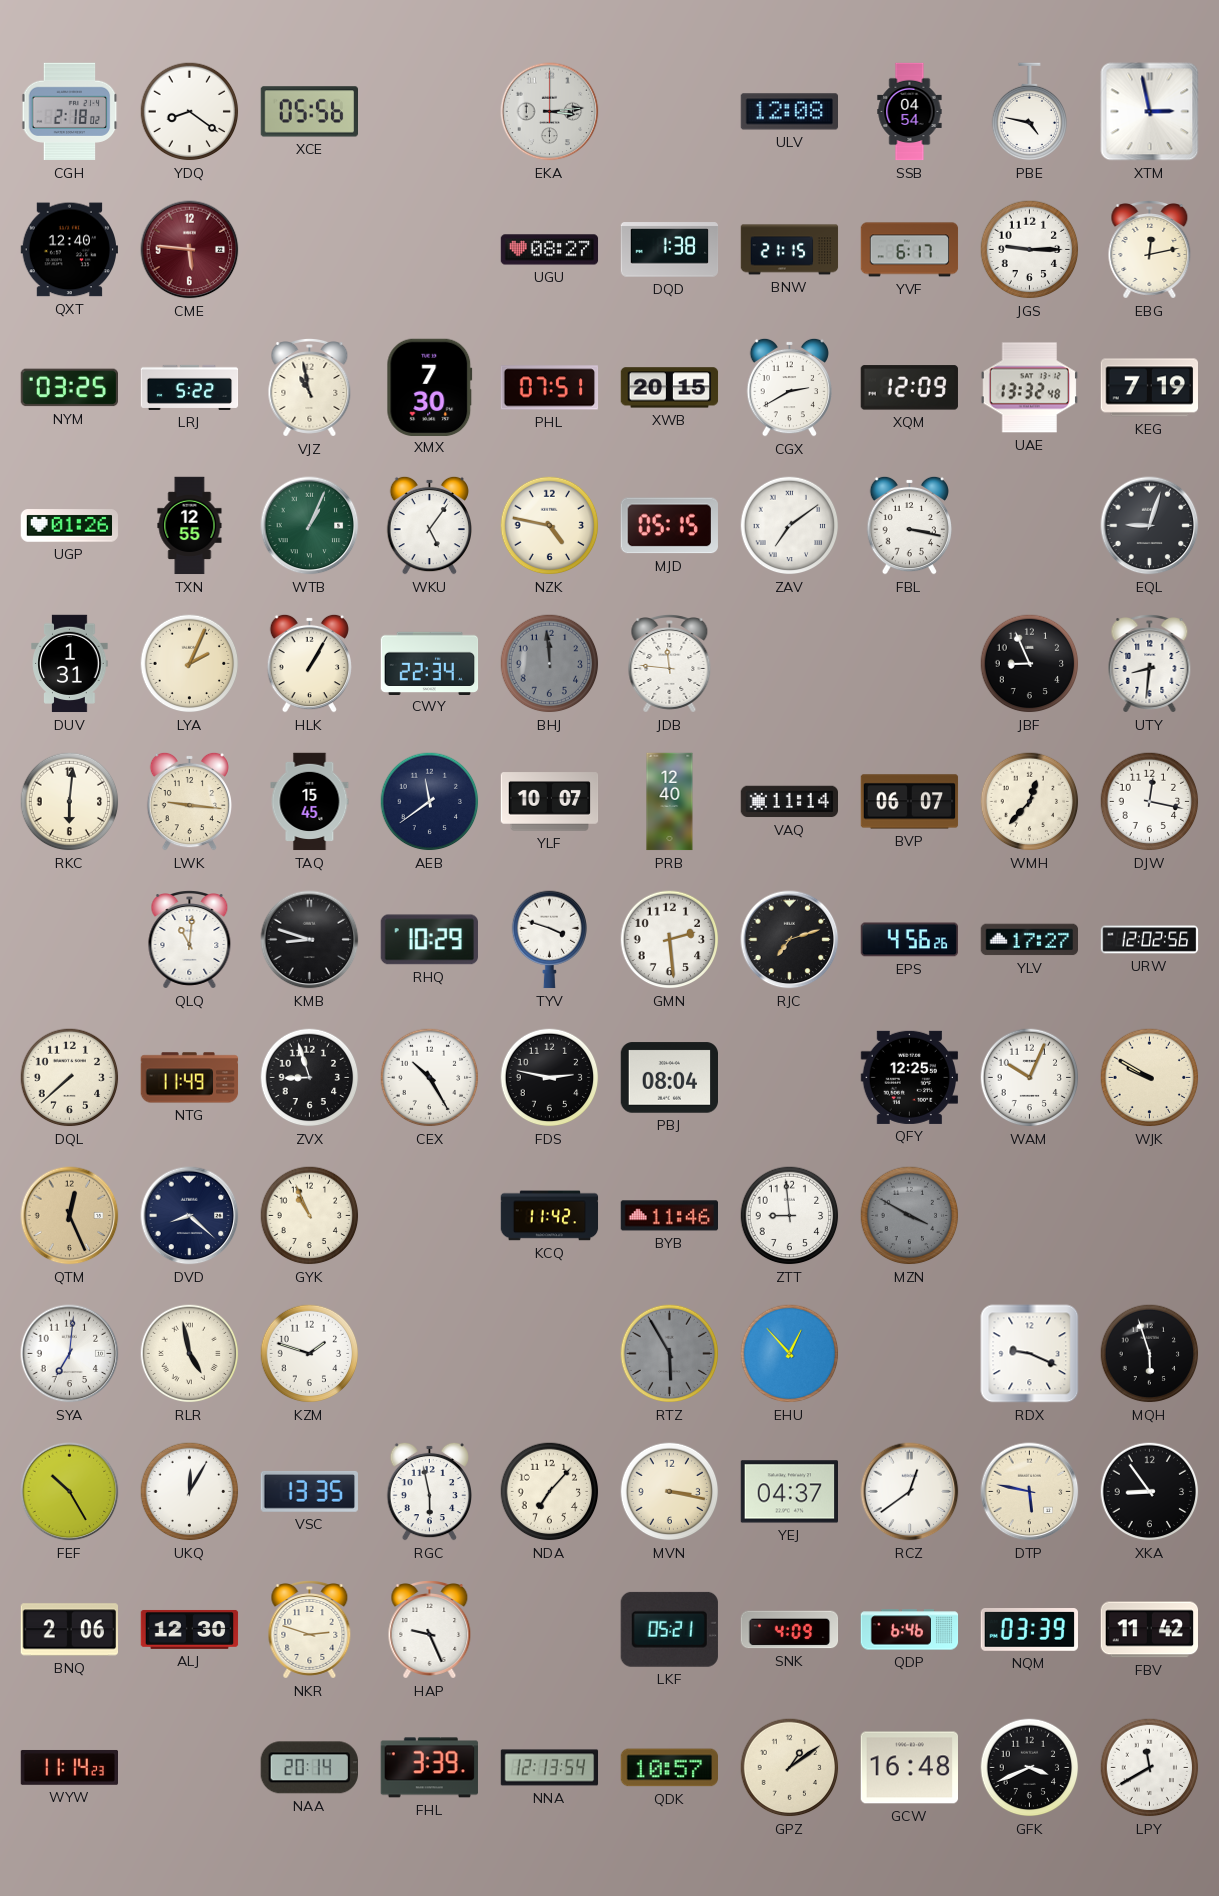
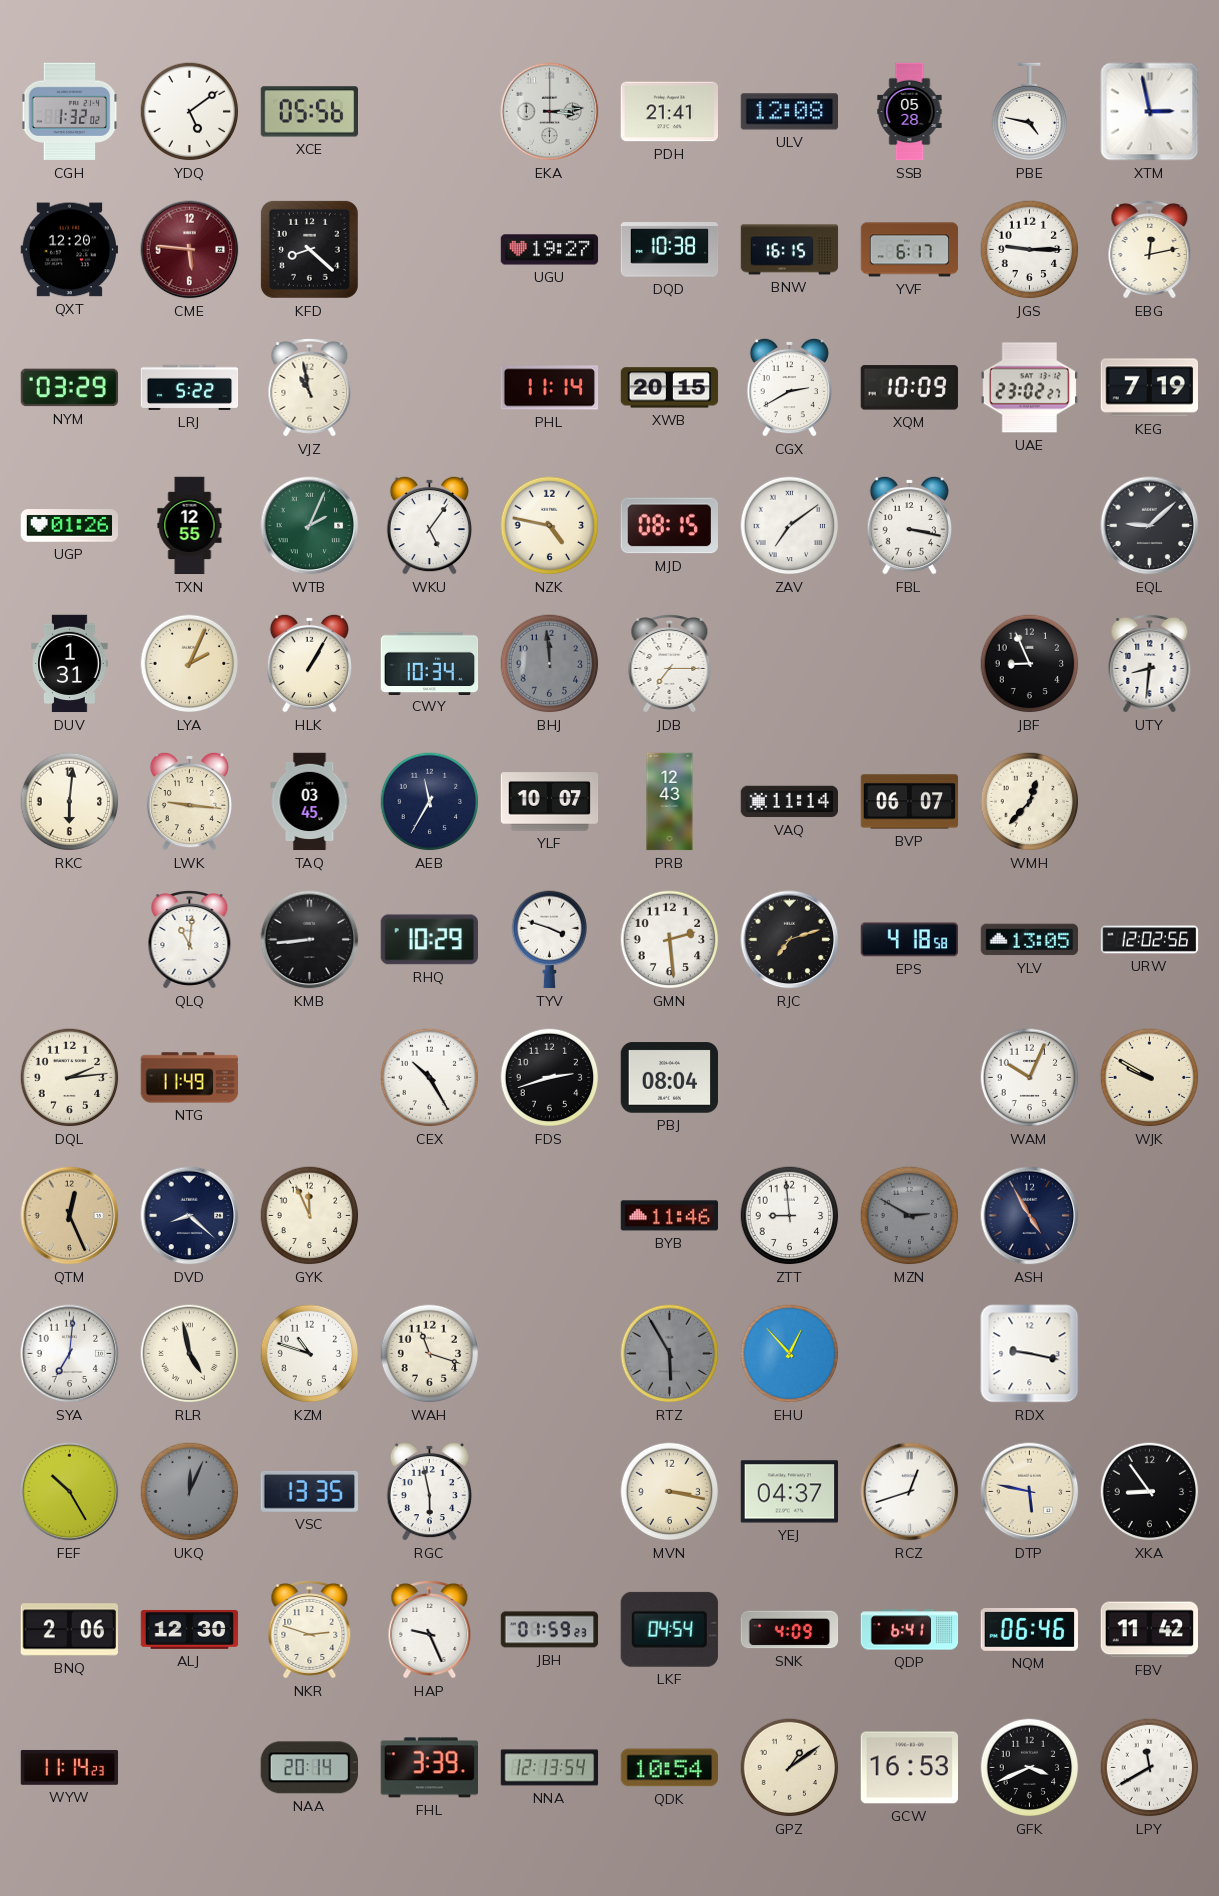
CGH: 2:18 -> 1:32
YDQ: 8:21 -> 5:09
PDH: none -> 21:41
SSB: 04:54 -> 05:28
QXT: 12:40 -> 12:20
KFD: none -> 8:22
UGU: 08:27 -> 19:27
DQD: 1:38 -> 10:38
BNW: 21:15 -> 16:15
NYM: 03:25 -> 03:29
XMX: 7:30 -> none
PHL: 07:51 -> 11:14
XQM: 12:09 -> 10:09
UAE: 13:32 -> 23:02
WTB: 1:04 -> 2:04
MJD: 05:15 -> 08:15
EQL: 9:03 -> 9:08
CWY: 22:34 -> 10:34
JDB: 11:46 -> 7:15
TAQ: 15:45 -> 03:45
AEB: 11:39 -> 11:35
PRB: 12:40 -> 12:43
DJW: 12:17 -> none
KMB: 8:48 -> 8:44
EPS: 4:56 -> 4:18
YLV: 17:27 -> 13:05
DQL: 7:38 -> 2:14
ZVX: 8:57 -> none
FDS: 2:47 -> 2:42
QFY: 12:25 -> none
GYK: 10:56 -> 11:56
KCQ: 11:42 -> none
MZN: 3:50 -> 2:50
ASH: none -> 4:55
KZM: 1:48 -> 10:48
WAH: none -> 11:18
RDX: 9:19 -> 9:17
MQH: 5:57 -> none
UKQ: 12:05 -> 12:04
UKQ dial: white -> grey
NDA: 7:07 -> none
RCZ: 12:39 -> 12:42
JBH: none -> 01:59
LKF: 05:21 -> 04:54
QDP: 6:46 -> 6:41
NQM: 03:39 -> 06:46
QDK: 10:57 -> 10:54
GCW: 16:48 -> 16:53
